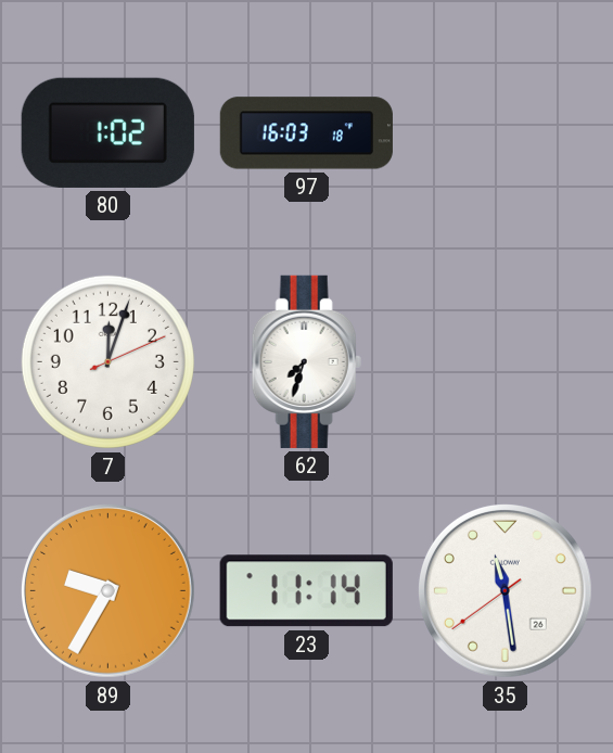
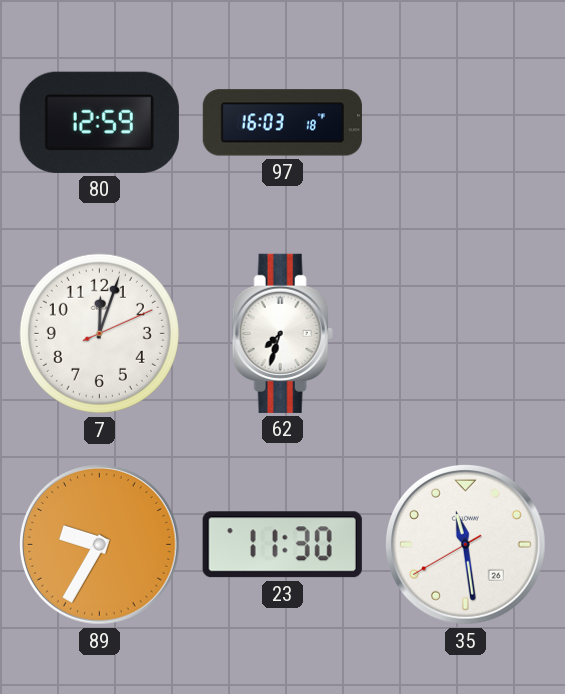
80: 1:02 -> 12:59
23: 11:14 -> 11:30
35: 11:28:39 -> 11:28:40
